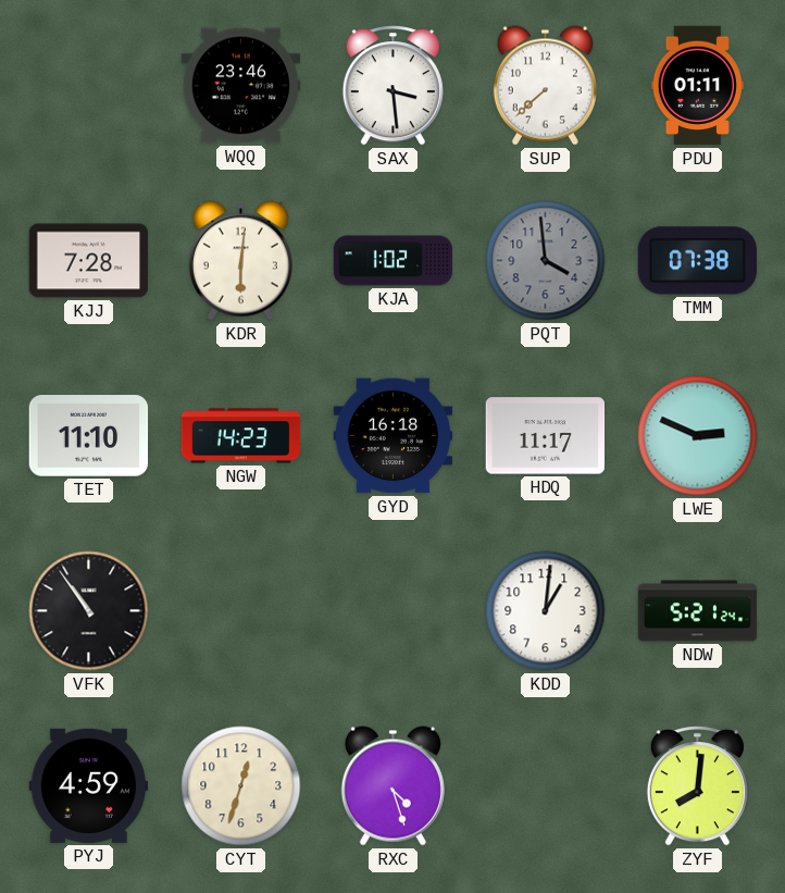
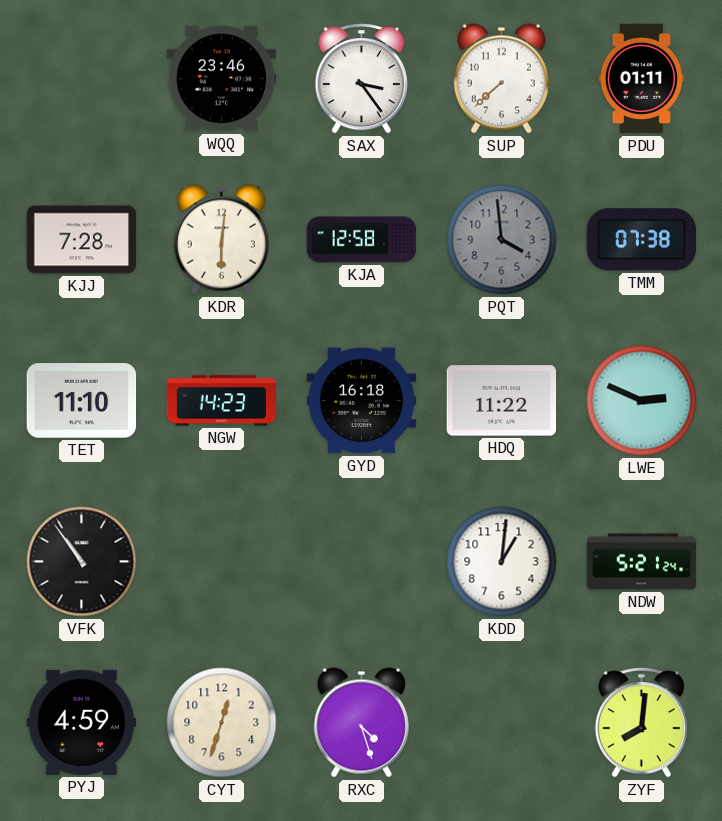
SAX: 3:29 -> 3:24
KJA: 1:02 -> 12:58
HDQ: 11:17 -> 11:22
